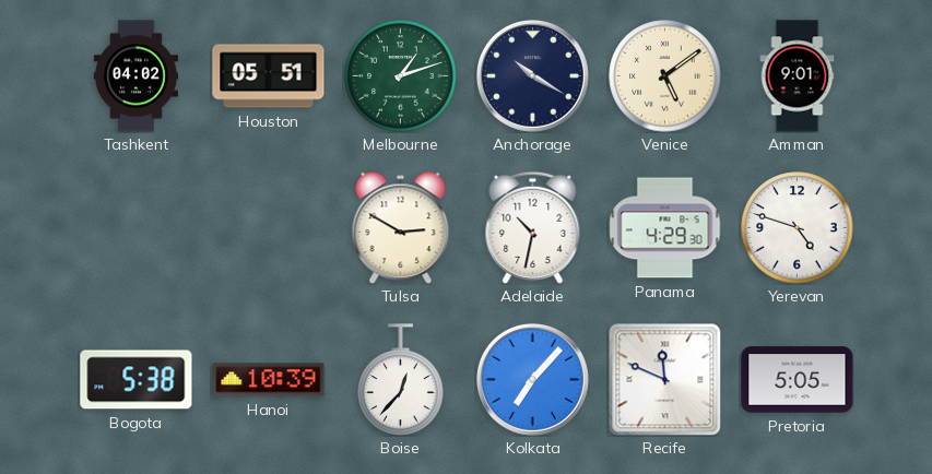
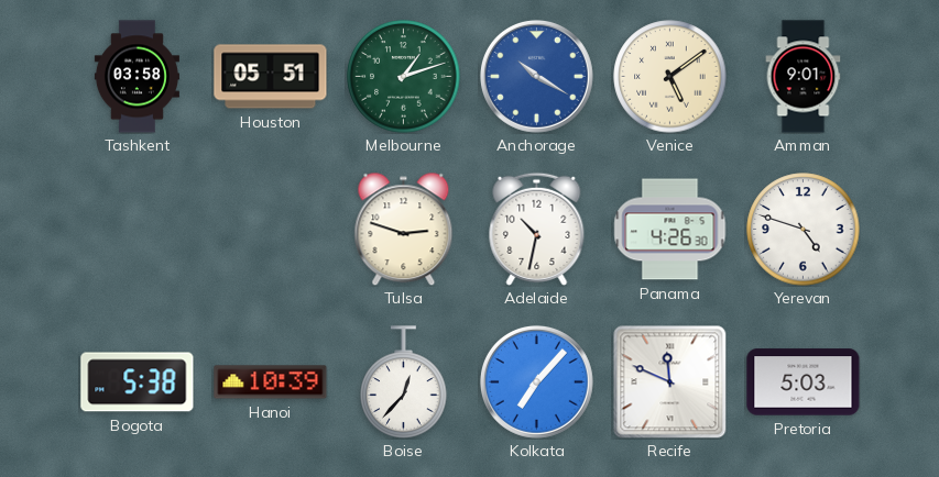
Tashkent: 04:02 -> 03:58
Anchorage dial: navy -> blue
Tulsa: 2:50 -> 2:48
Panama: 4:29 -> 4:26
Pretoria: 5:05 -> 5:03
